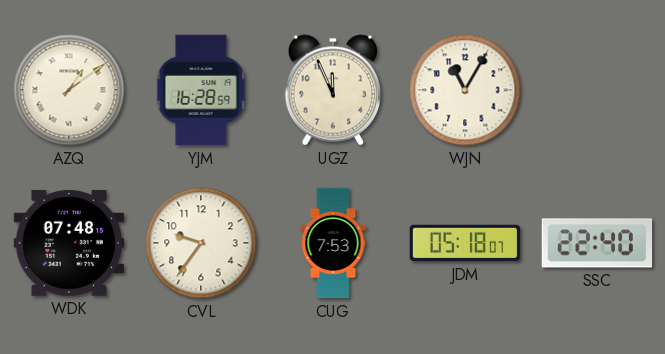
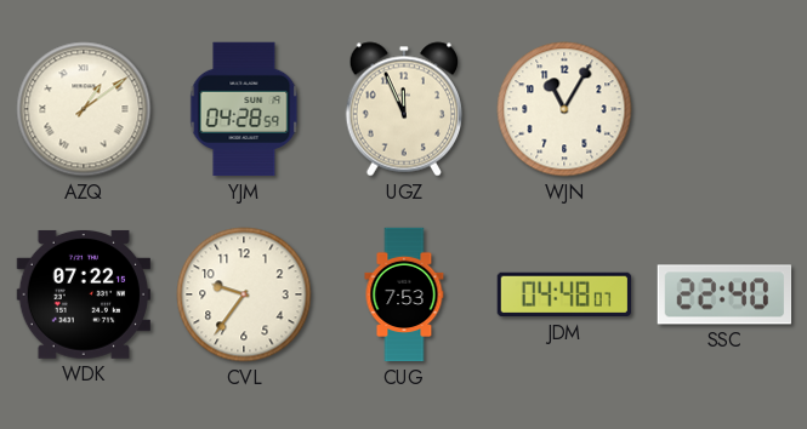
YJM: 16:28 -> 04:28
WDK: 07:48 -> 07:22
JDM: 05:18 -> 04:48
